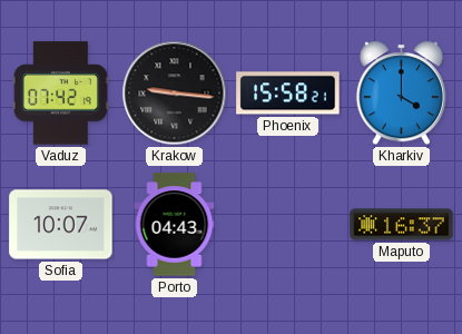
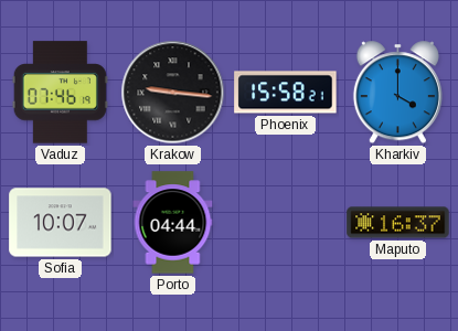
Vaduz: 07:42 -> 07:46
Porto: 04:43 -> 04:44
